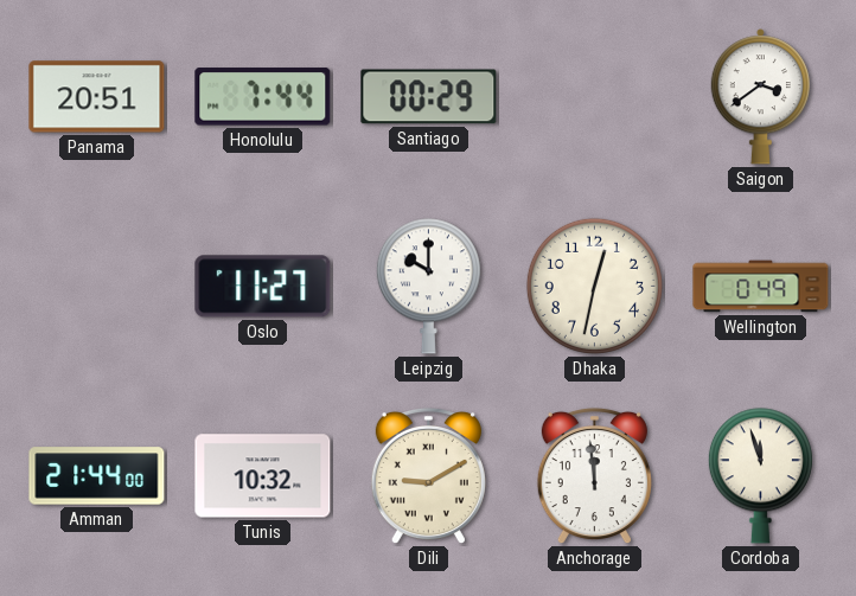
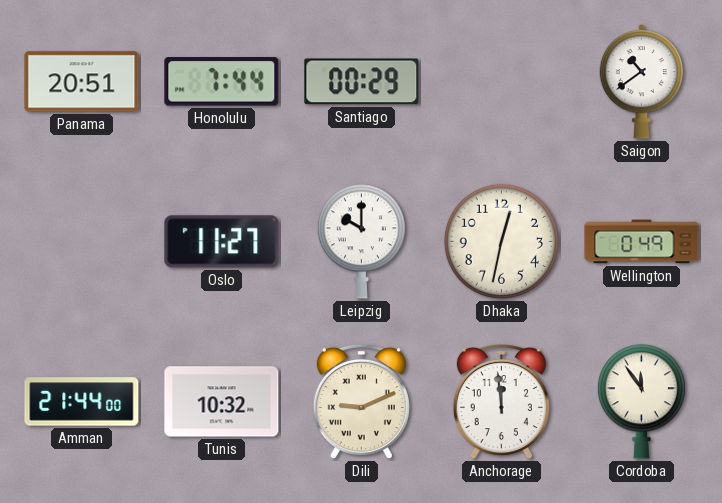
Saigon: 3:39 -> 10:39
Dili: 9:10 -> 9:11
Cordoba: 11:57 -> 11:54
